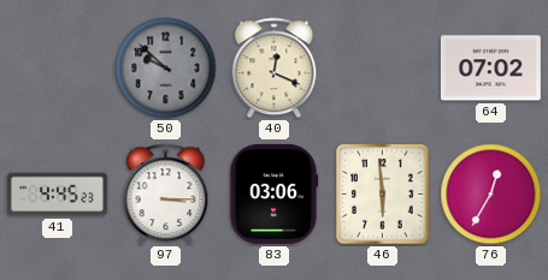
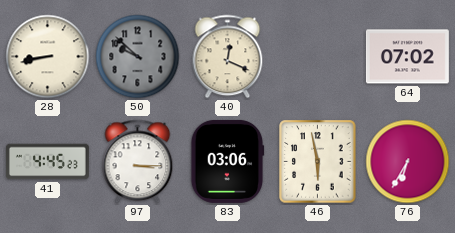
28: none -> 8:43
46: 5:59 -> 5:58
76: 12:35 -> 6:35
